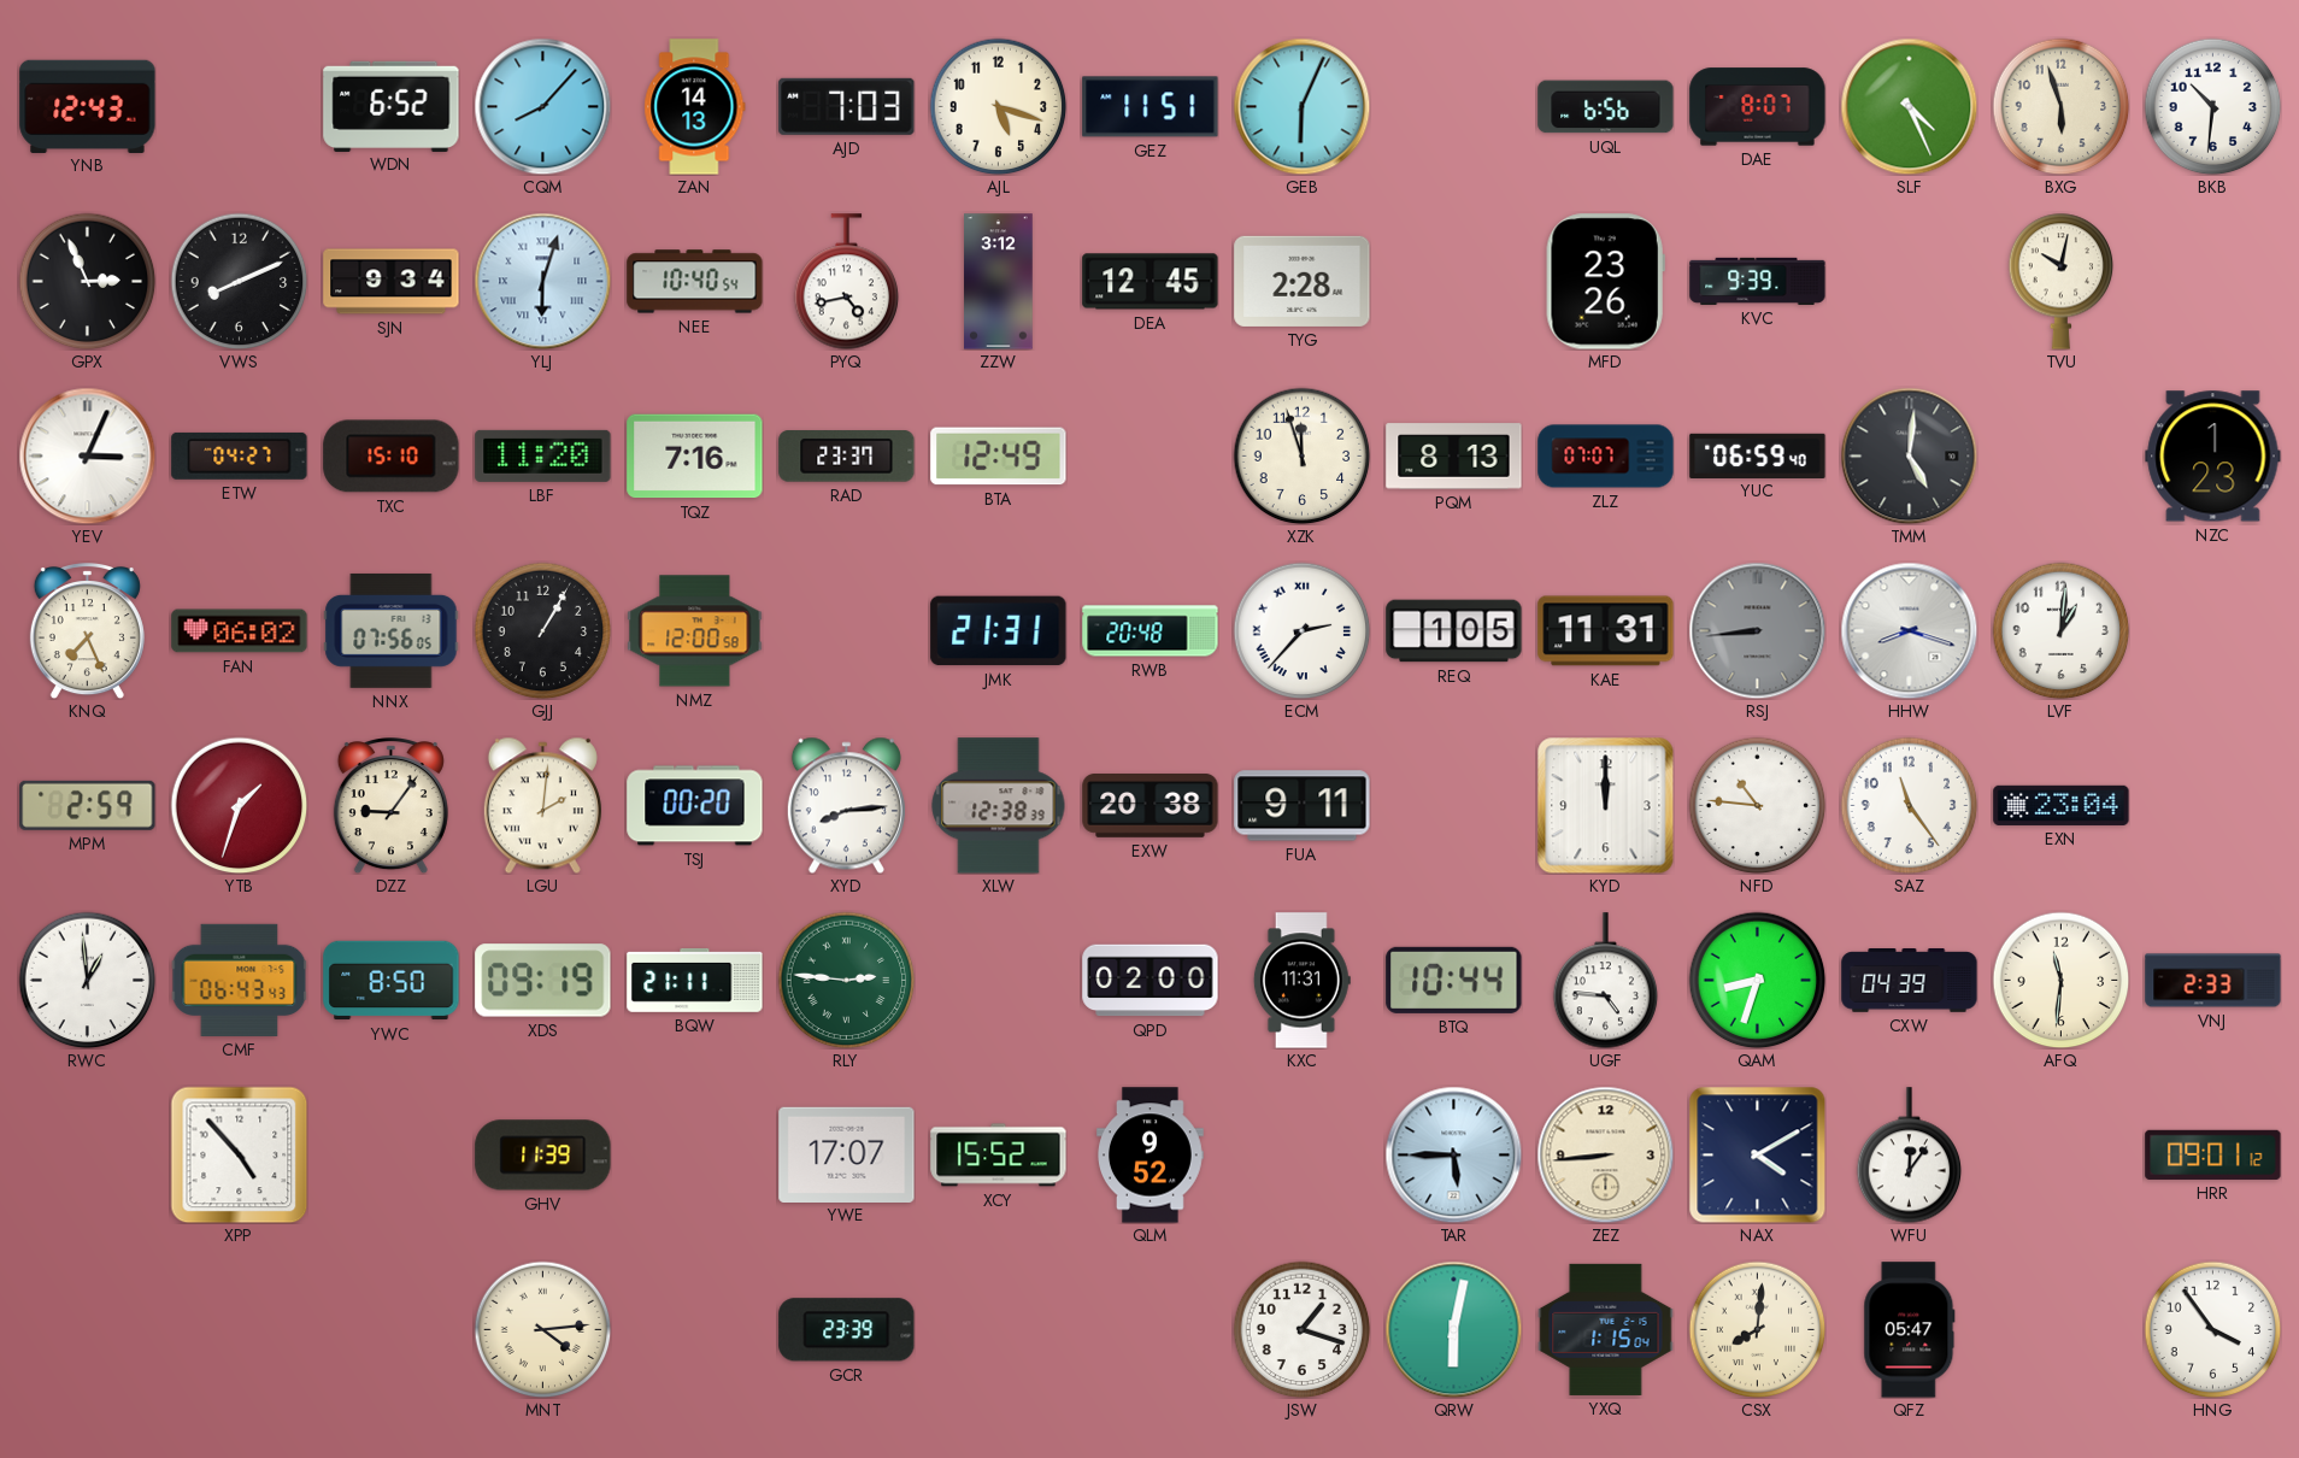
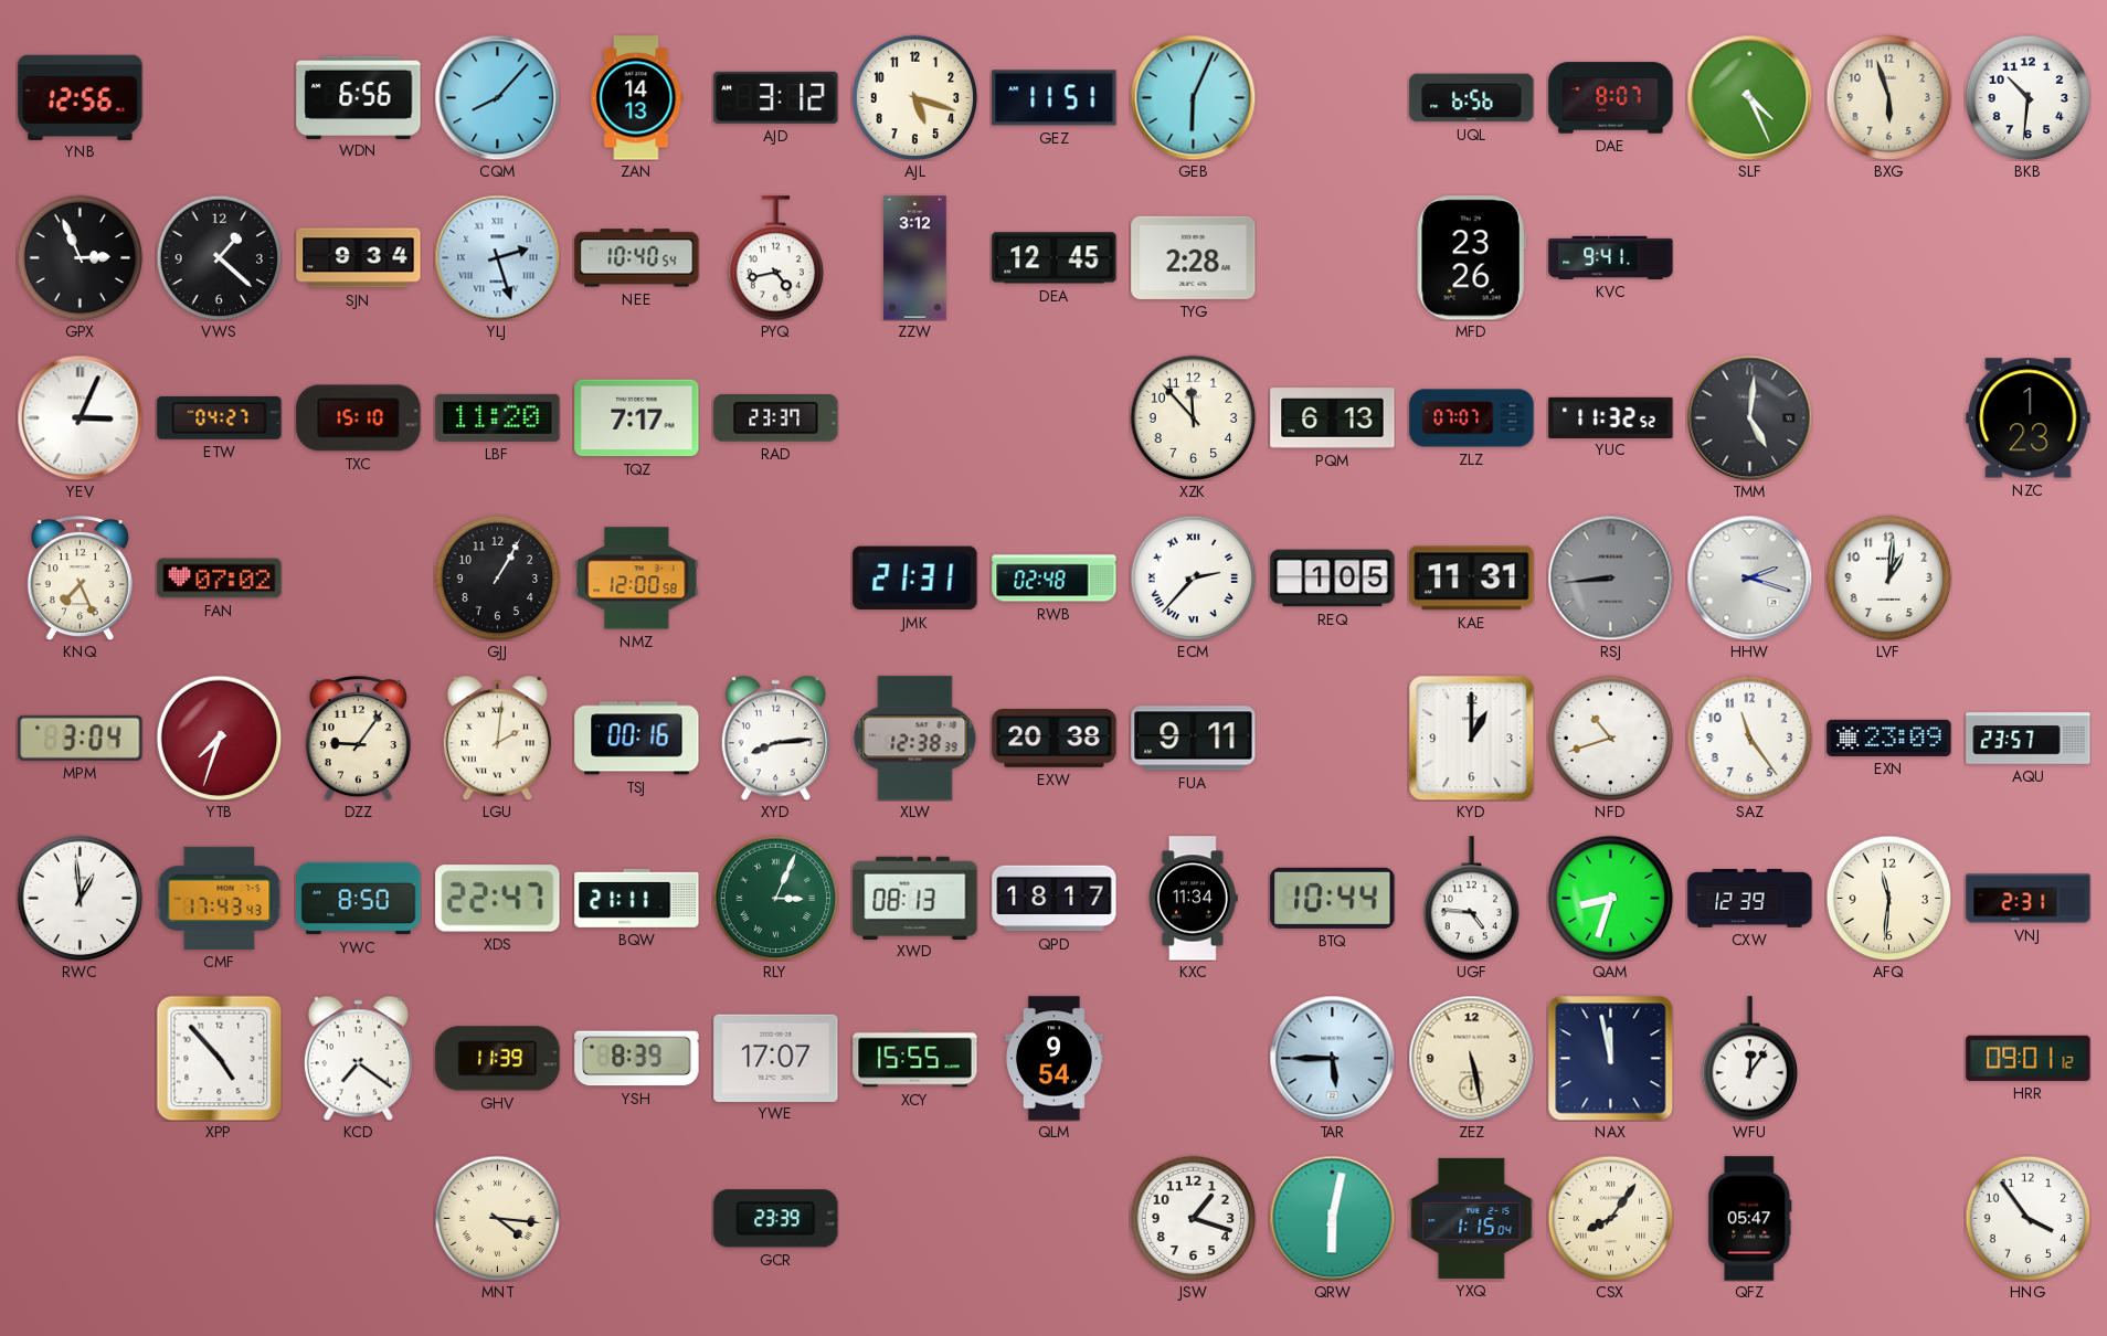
YNB: 12:43 -> 12:56
WDN: 6:52 -> 6:56
AJD: 7:03 -> 3:12
VWS: 8:11 -> 1:22
YLJ: 6:03 -> 2:27
KVC: 9:39 -> 9:41
TVU: 10:02 -> none
TQZ: 7:16 -> 7:17
BTA: 12:49 -> none
XZK: 11:57 -> 11:53
PQM: 8:13 -> 6:13
YUC: 06:59 -> 11:32
FAN: 06:02 -> 07:02
NNX: 07:56 -> none
RWB: 20:48 -> 02:48
HHW: 8:18 -> 2:18
MPM: 2:59 -> 3:04
YTB: 1:33 -> 7:33
TSJ: 00:20 -> 00:16
KYD: 12:00 -> 1:00
NFD: 10:46 -> 10:42
EXN: 23:04 -> 23:09
AQU: none -> 23:57
CMF: 06:43 -> 17:43
XDS: 09:19 -> 22:47
RLY: 2:46 -> 3:04
XWD: none -> 08:13
QPD: 02:00 -> 18:17
KXC: 11:31 -> 11:34
CXW: 04:39 -> 12:39
VNJ: 2:33 -> 2:31
KCD: none -> 7:21
YSH: none -> 8:39
XCY: 15:52 -> 15:55
QLM: 9:52 -> 9:54
ZEZ: 8:44 -> 5:28
NAX: 4:10 -> 11:58
MNT: 4:14 -> 4:16
CSX: 8:01 -> 8:06
